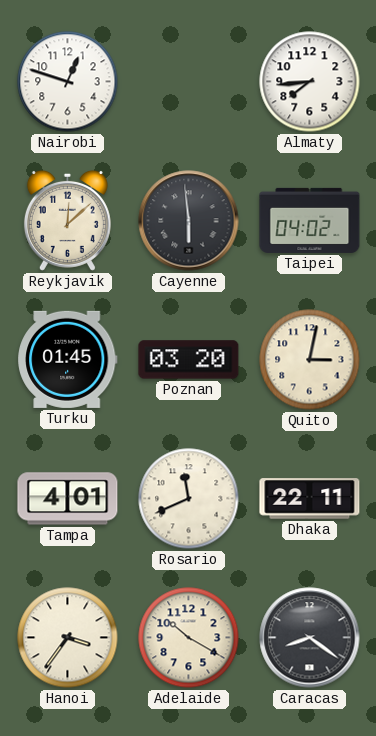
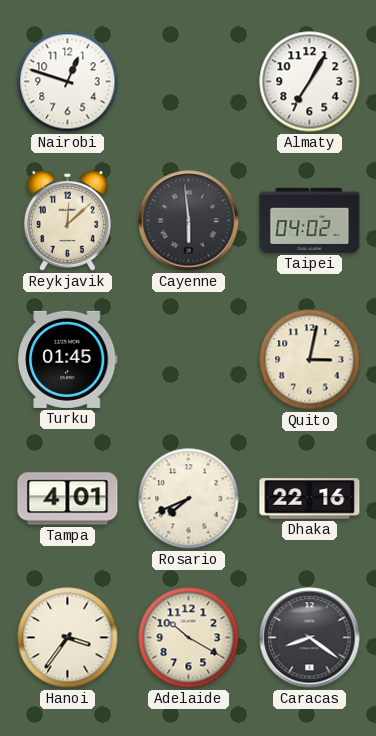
Almaty: 7:44 -> 7:05
Poznan: 03:20 -> none
Rosario: 11:41 -> 7:41
Dhaka: 22:11 -> 22:16
